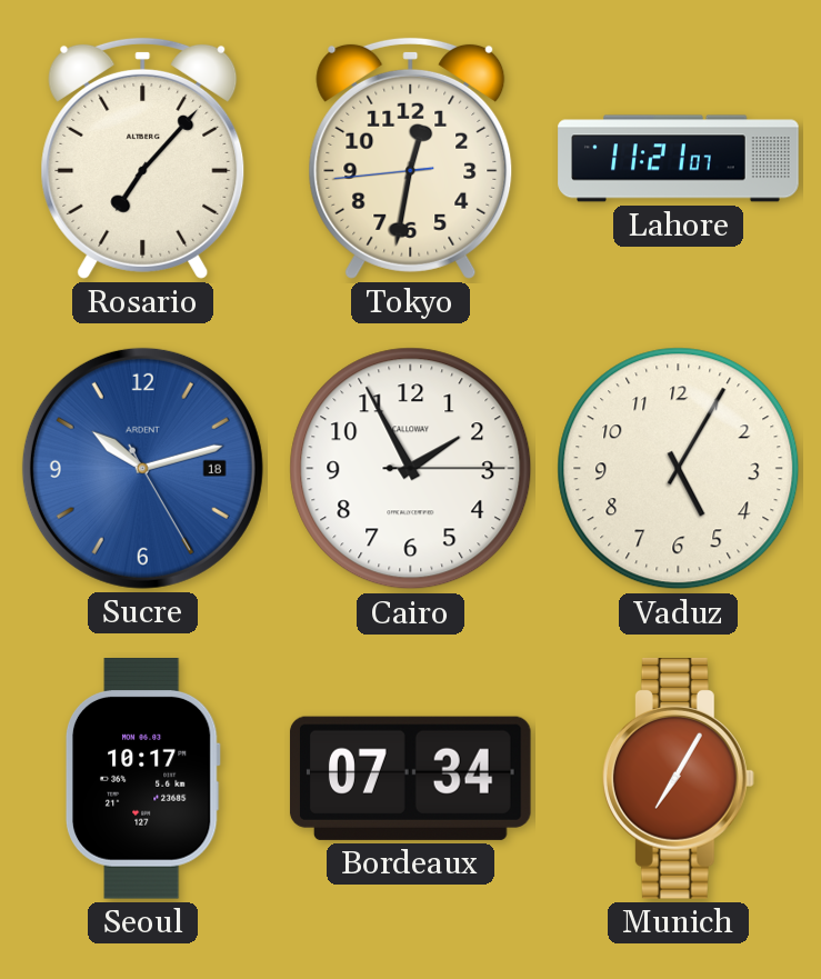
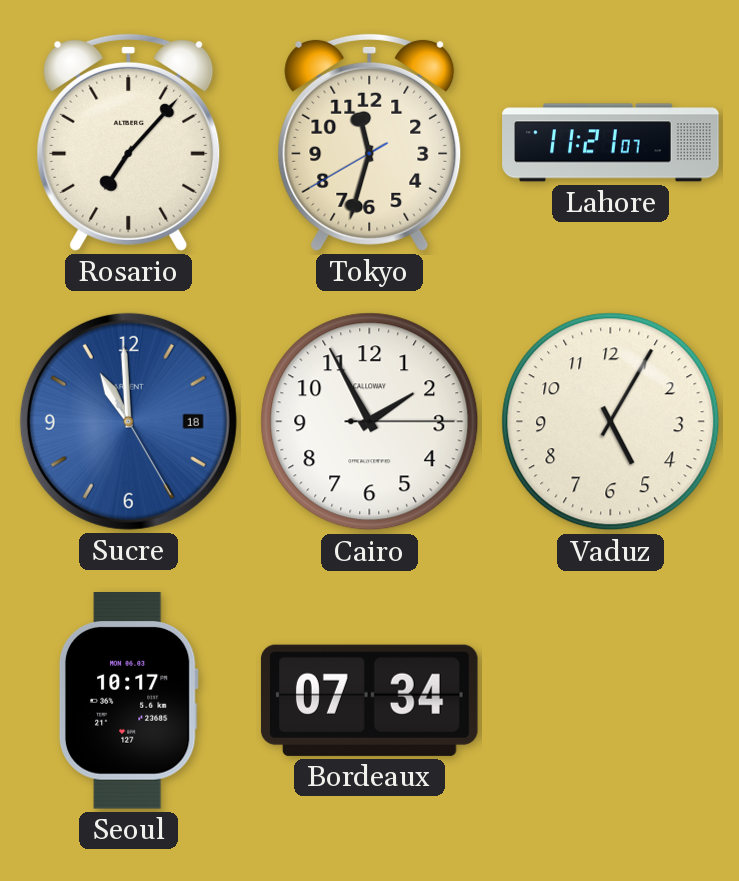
Tokyo: 12:31 -> 11:32
Sucre: 10:12 -> 10:59
Munich: 7:05 -> none
